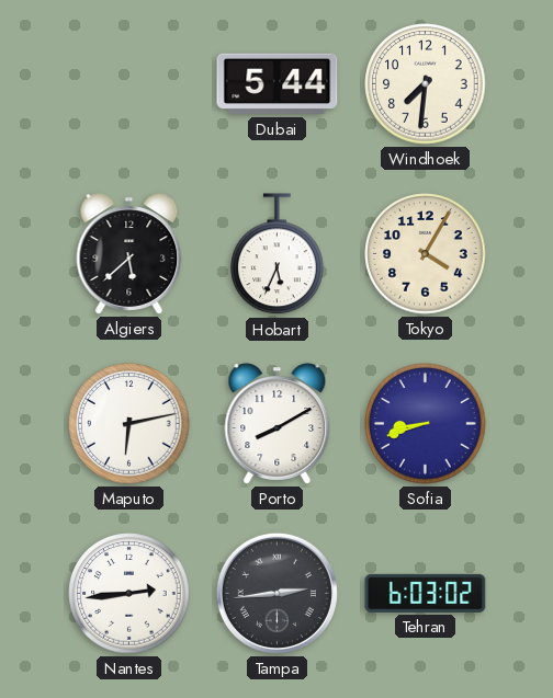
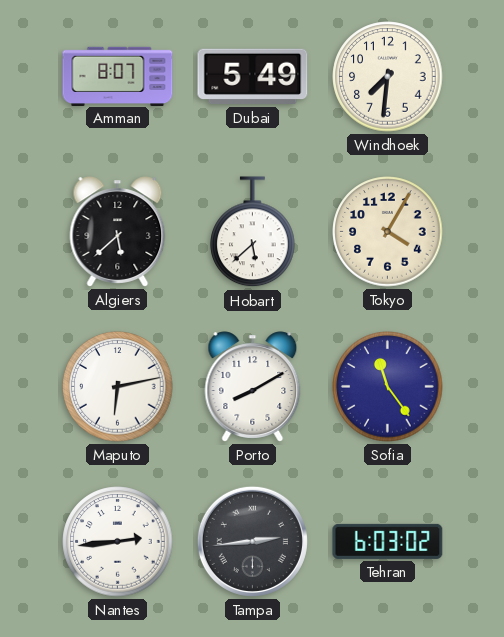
Amman: none -> 8:07
Dubai: 5:44 -> 5:49
Hobart: 5:34 -> 5:38
Sofia: 8:42 -> 11:24
